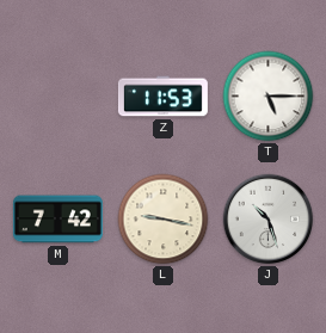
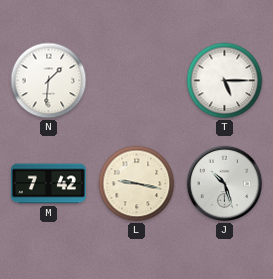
N: none -> 1:31
Z: 11:53 -> none
